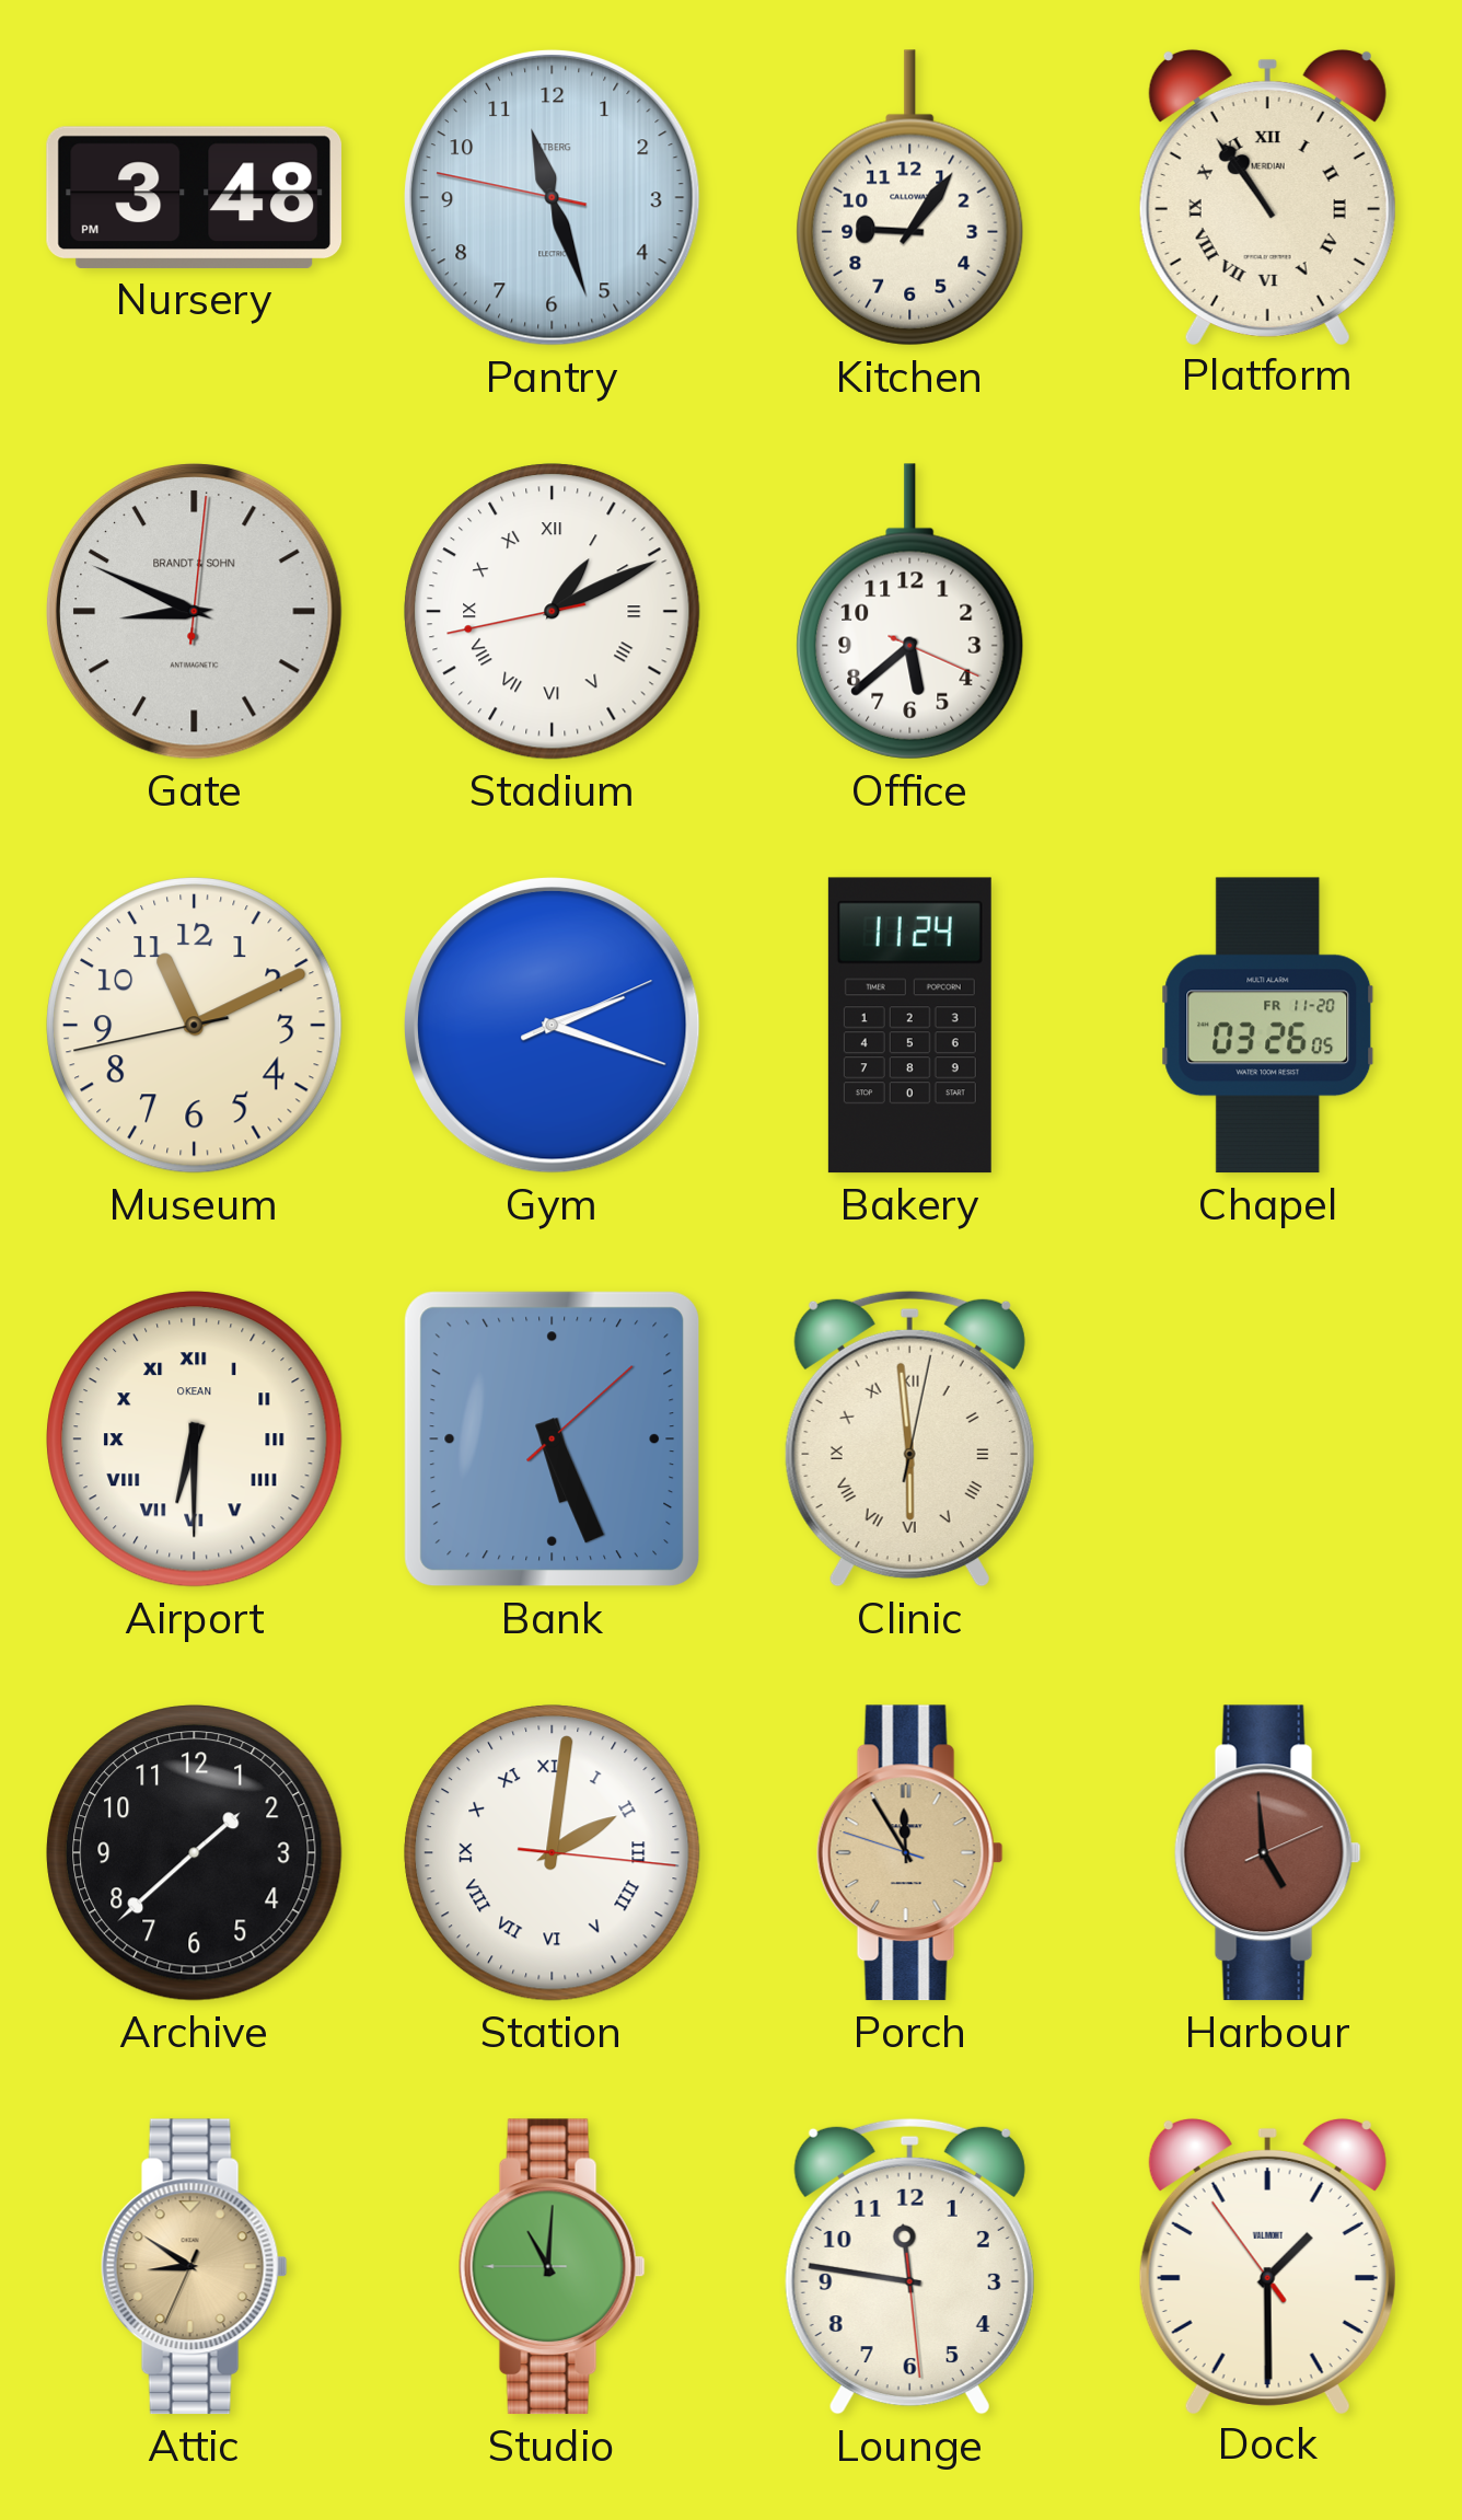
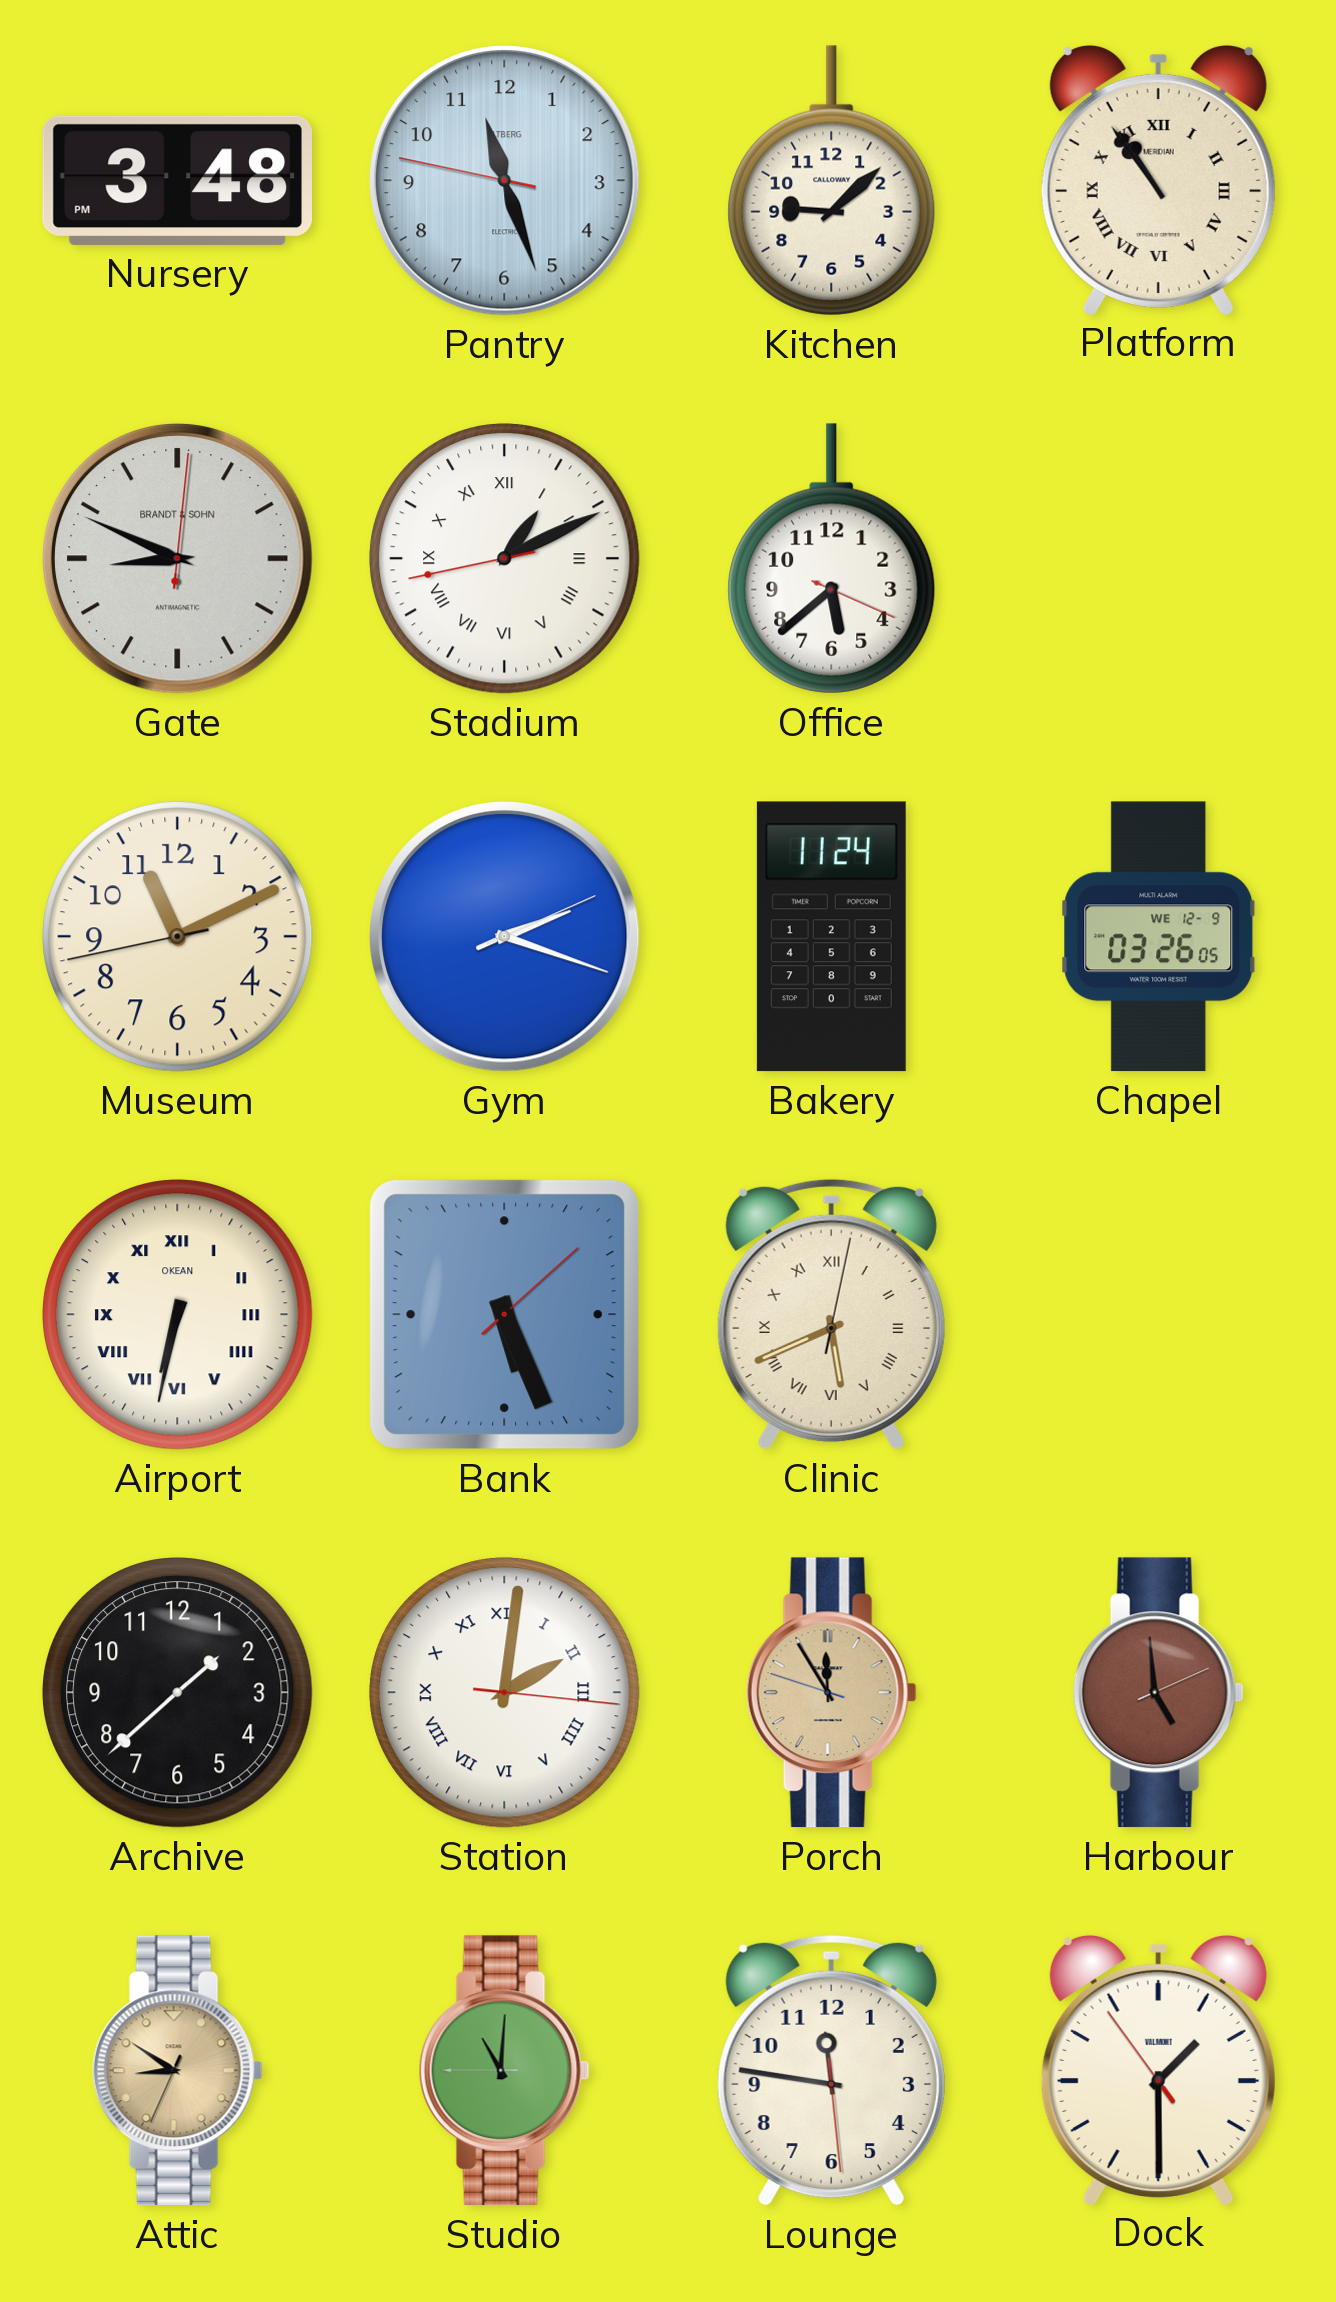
Kitchen: 9:06 -> 9:08
Chapel date: FR 11-20 -> WE 12-9
Airport: 6:30 -> 6:32
Clinic: 5:59 -> 5:41
